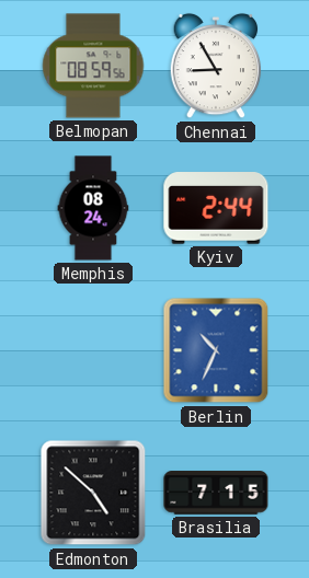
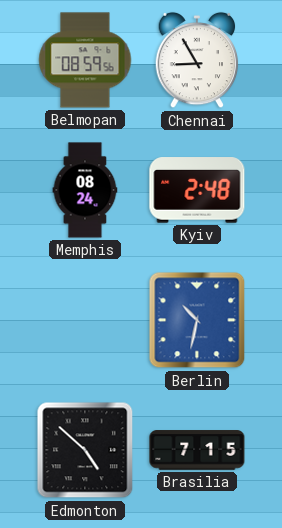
Kyiv: 2:44 -> 2:48
Berlin: 10:34 -> 10:32
